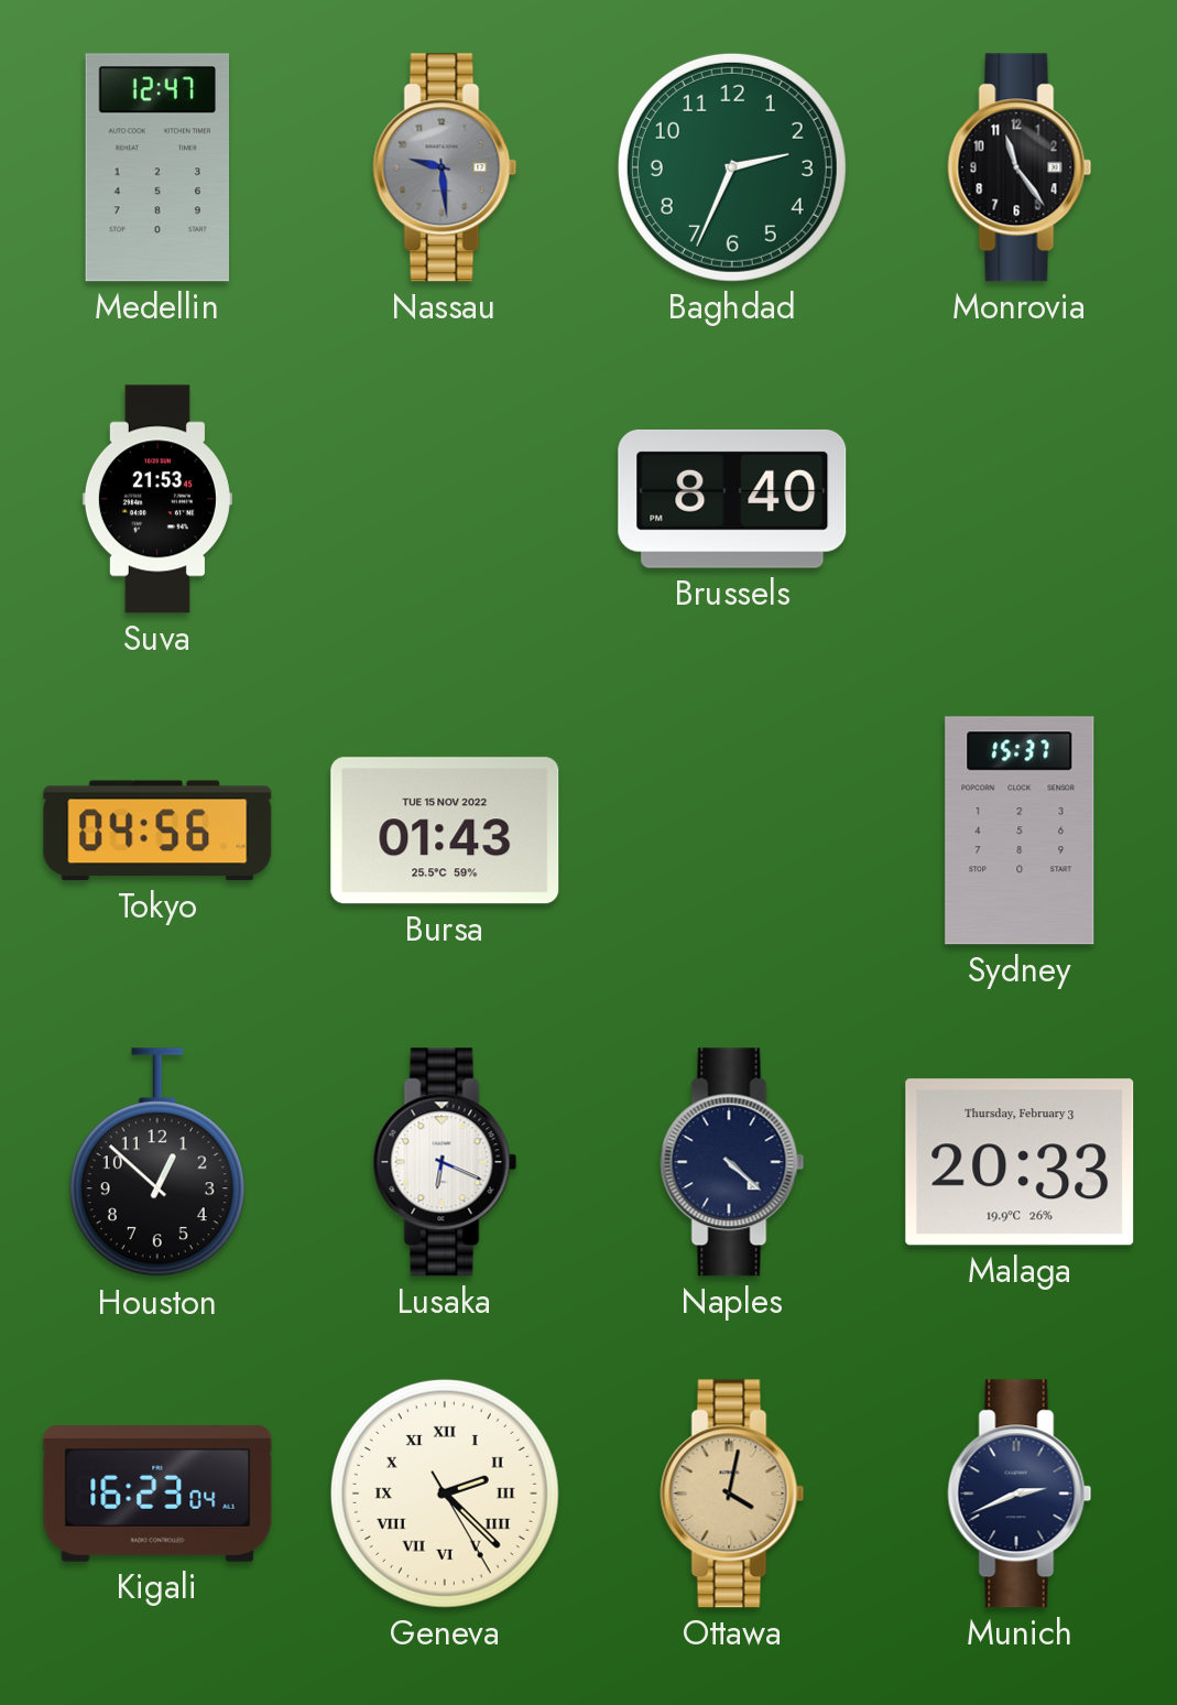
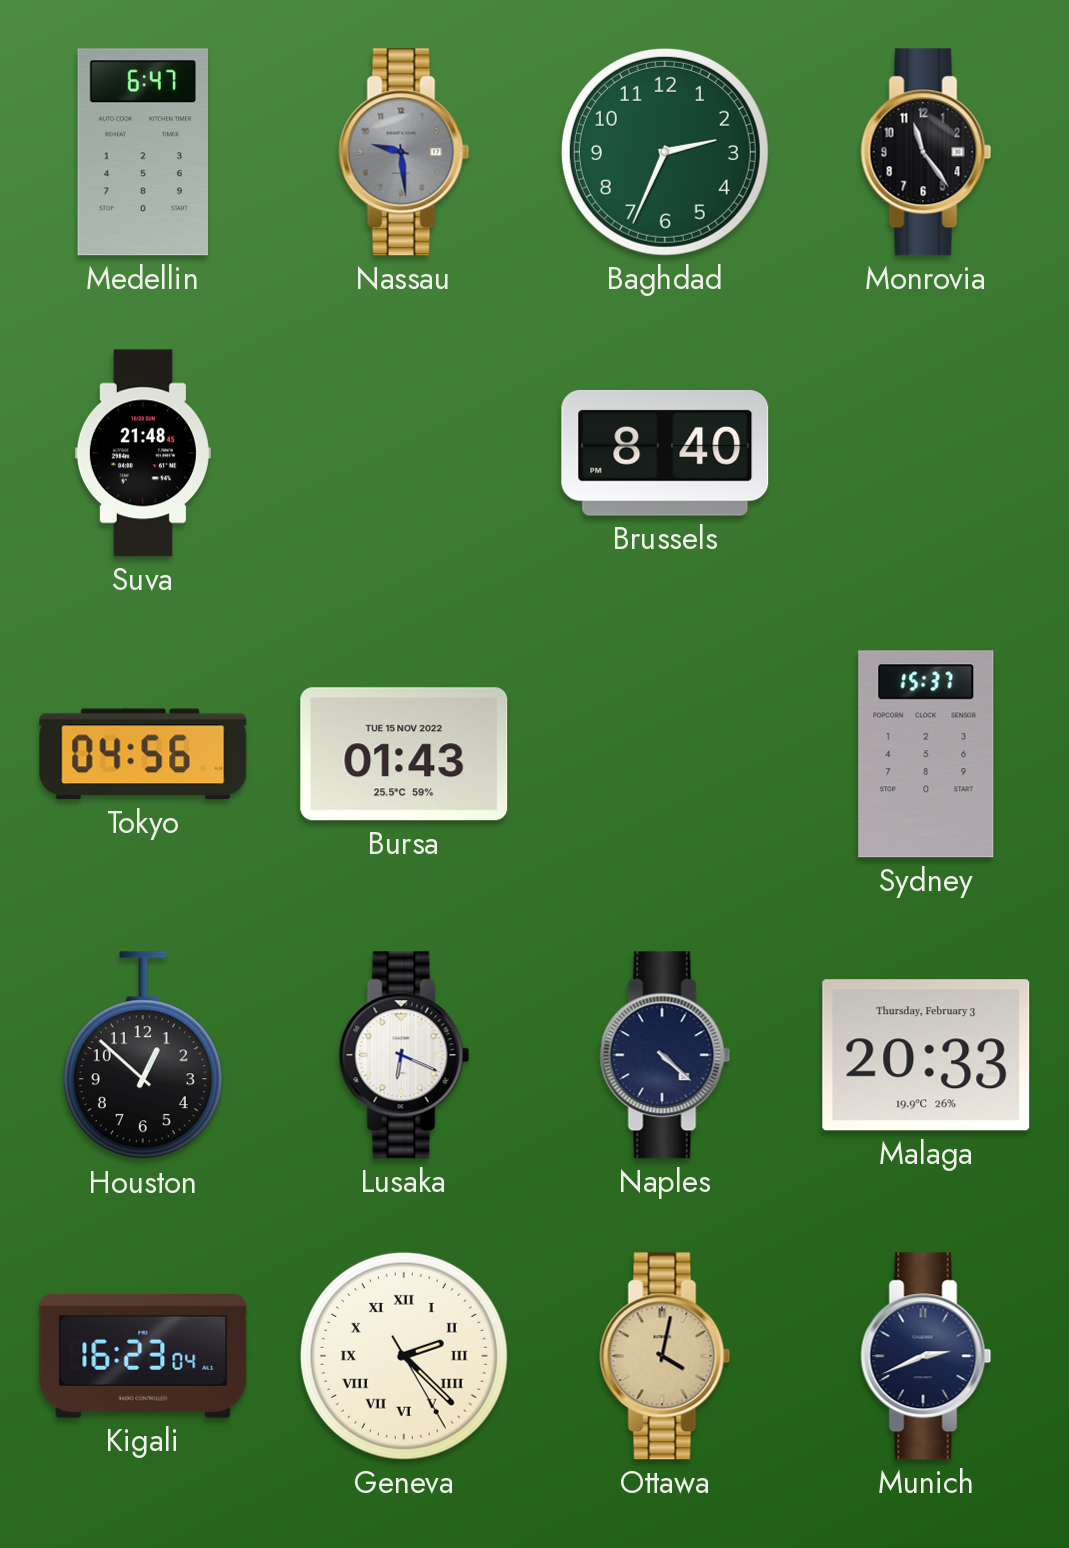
Medellin: 12:47 -> 6:47
Suva: 21:53 -> 21:48
